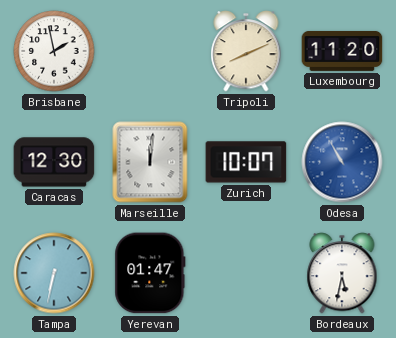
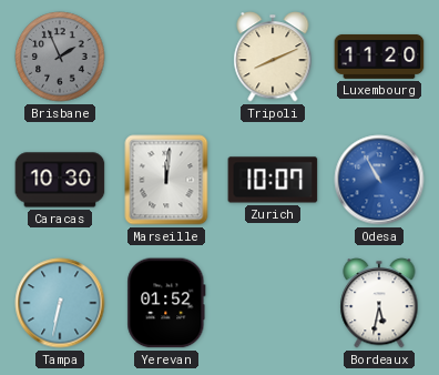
Brisbane: 1:58 -> 1:56
Brisbane dial: white -> grey
Caracas: 12:30 -> 10:30
Yerevan: 01:47 -> 01:52
